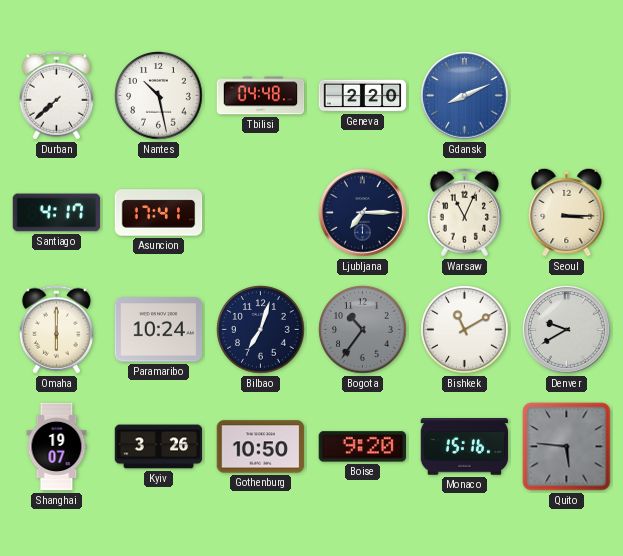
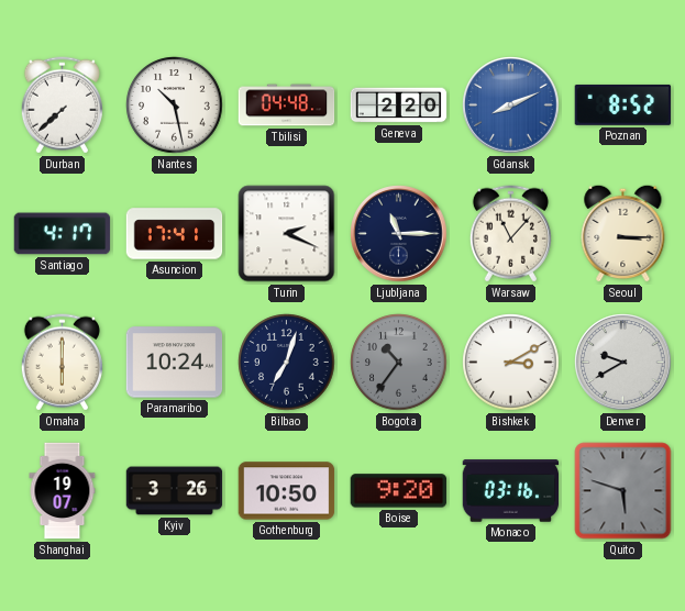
Poznan: none -> 8:52
Turin: none -> 2:19
Ljubljana: 7:15 -> 11:15
Warsaw: 11:04 -> 11:07
Bishkek: 11:10 -> 3:10
Monaco: 15:16 -> 03:16
Quito: 5:46 -> 5:48
